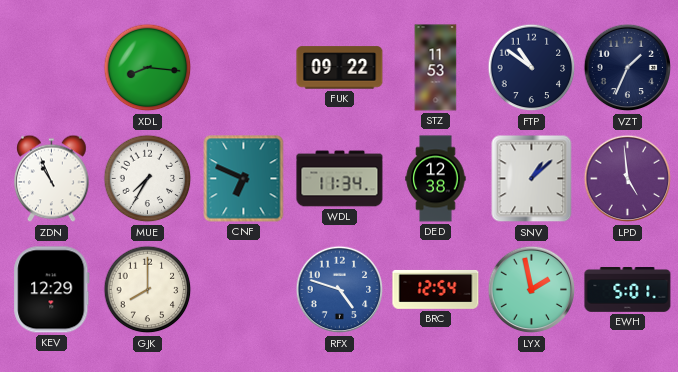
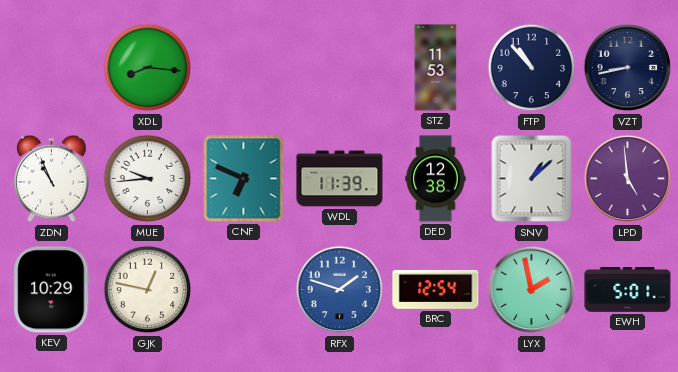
FUK: 09:22 -> none
FTP: 10:51 -> 10:53
VZT: 1:34 -> 8:43
MUE: 7:35 -> 9:44
WDL: 11:34 -> 11:39
KEV: 12:29 -> 10:29
GJK: 8:00 -> 12:47
RFX: 4:48 -> 1:48
